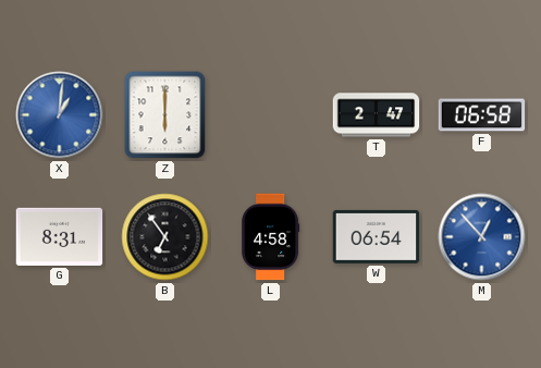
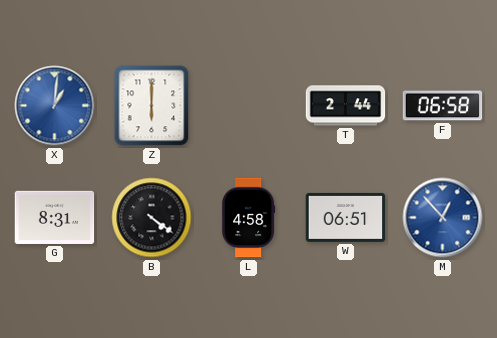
T: 2:47 -> 2:44
B: 6:54 -> 4:21
W: 06:54 -> 06:51
